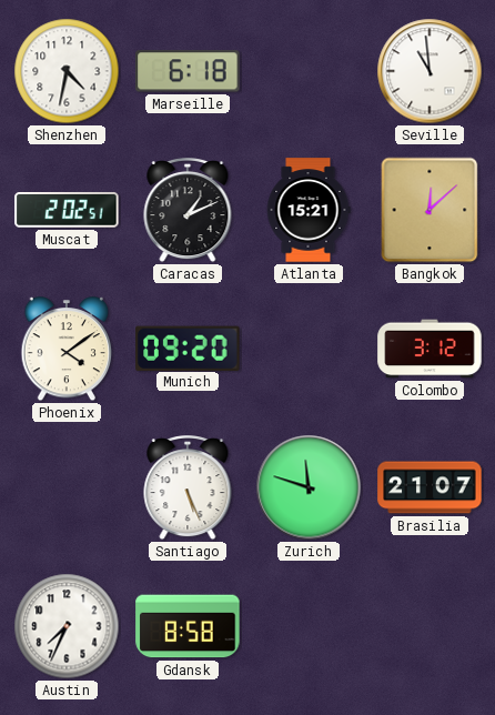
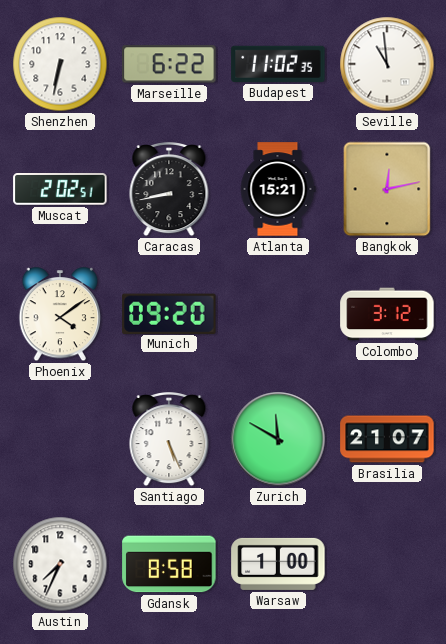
Shenzhen: 4:32 -> 6:32
Marseille: 6:18 -> 6:22
Budapest: none -> 11:02
Caracas: 1:11 -> 8:43
Bangkok: 12:08 -> 12:13
Zurich: 11:48 -> 11:50
Warsaw: none -> 1:00
